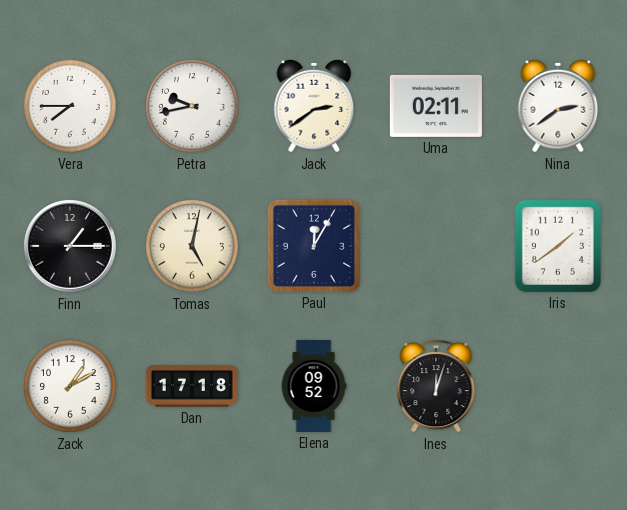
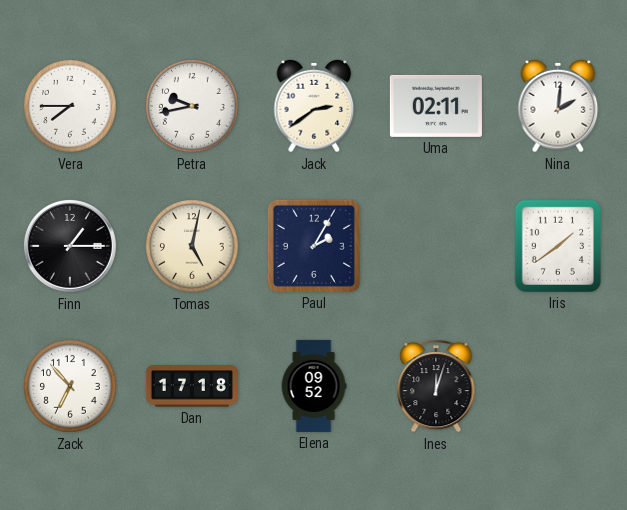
Nina: 2:39 -> 2:01
Paul: 12:05 -> 2:05
Zack: 1:10 -> 6:53
